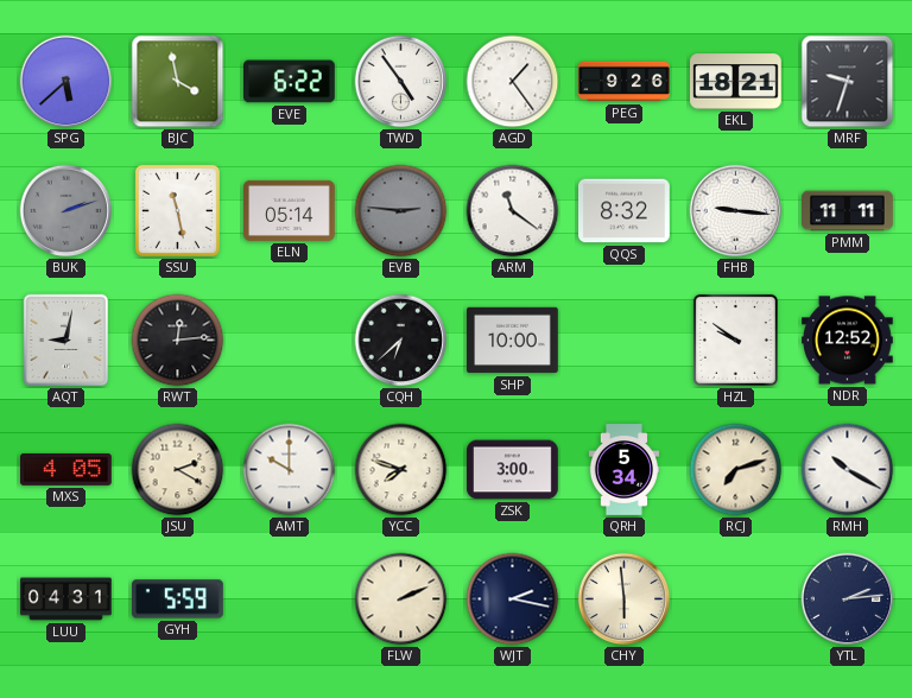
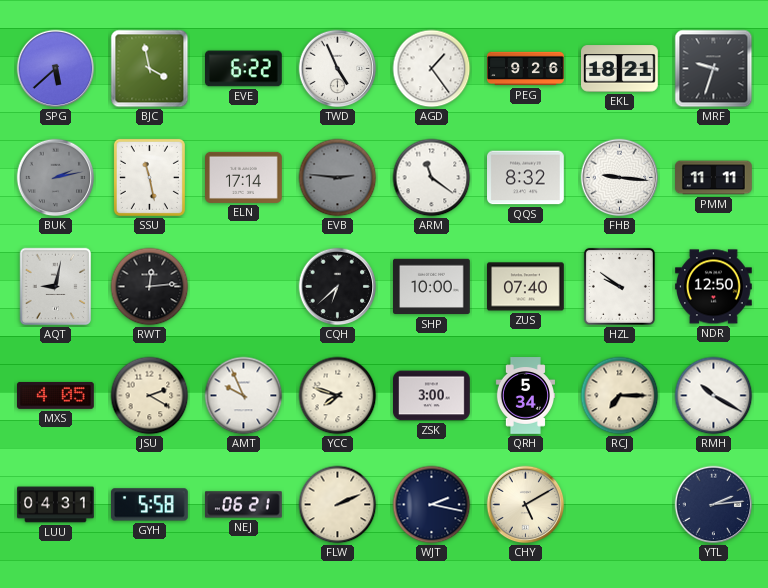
TWD: 4:54 -> 4:56
BUK: 2:12 -> 2:13
ELN: 05:14 -> 17:14
ZUS: none -> 07:40
NDR: 12:52 -> 12:50
AMT: 10:00 -> 9:56
RCJ: 7:12 -> 7:15
GYH: 5:59 -> 5:58
NEJ: none -> 06:21
CHY: 5:59 -> 5:10
